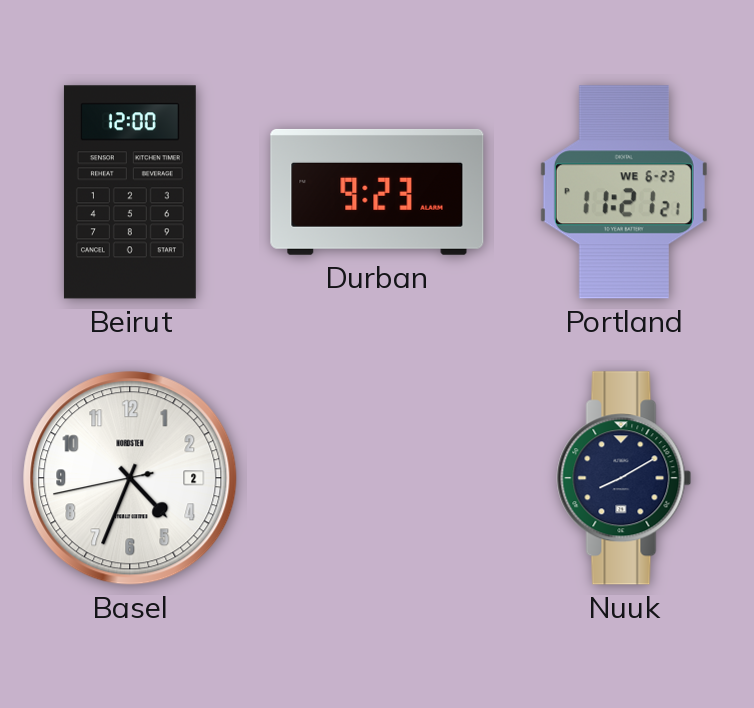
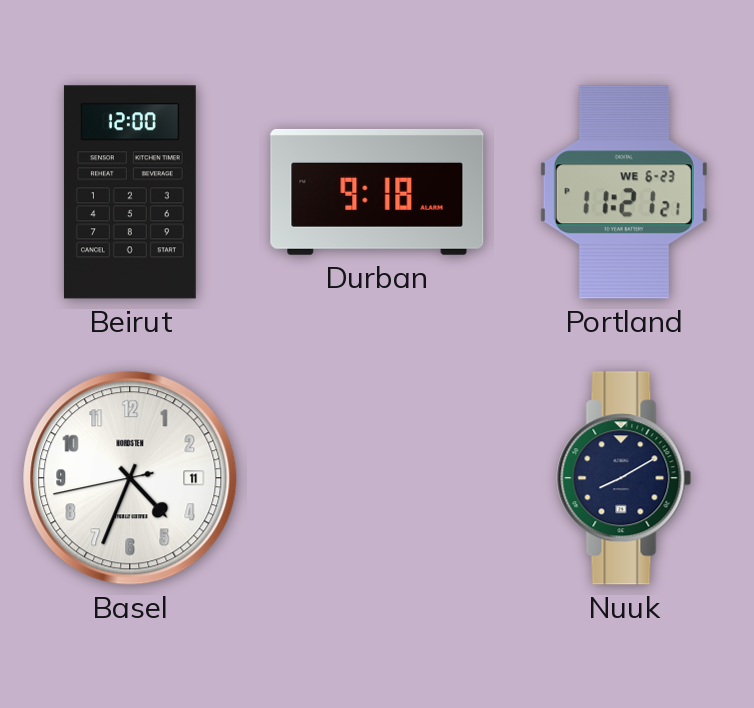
Durban: 9:23 -> 9:18
Basel date: 2 -> 11
